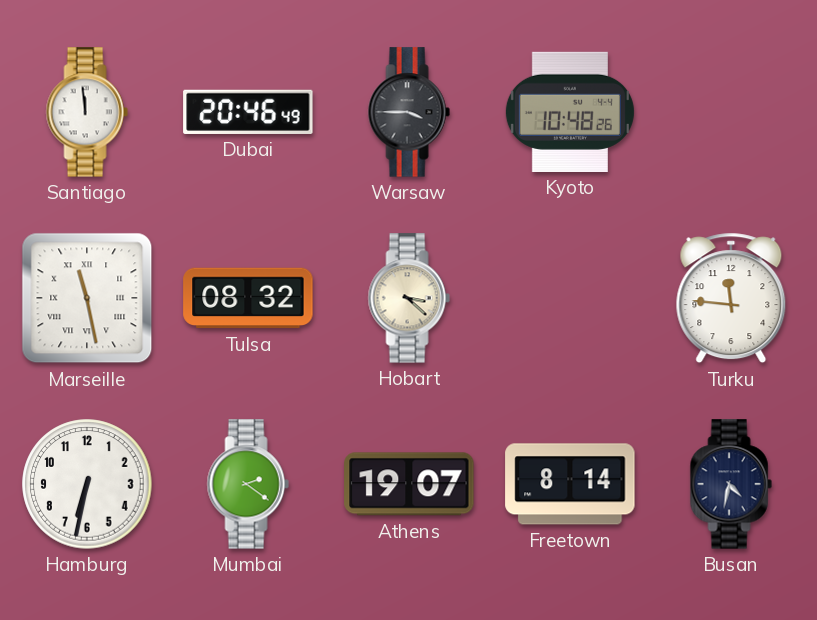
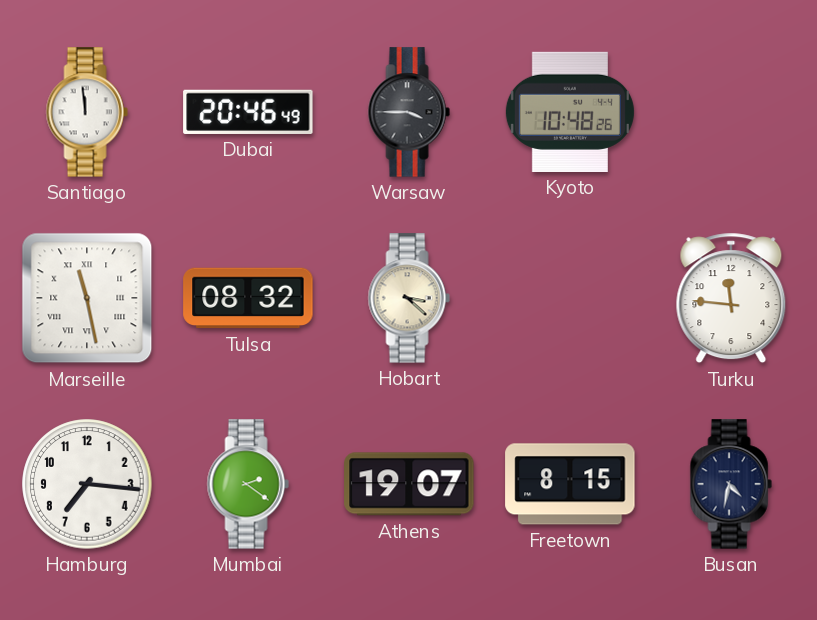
Hamburg: 6:32 -> 7:16
Freetown: 8:14 -> 8:15
